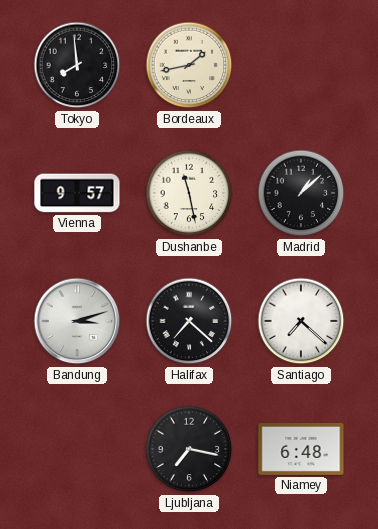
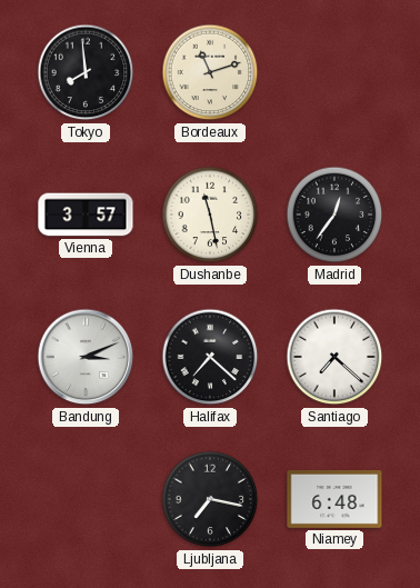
Bordeaux: 1:43 -> 11:12
Vienna: 9:57 -> 3:57
Madrid: 1:08 -> 12:36
Bandung: 3:12 -> 3:11
